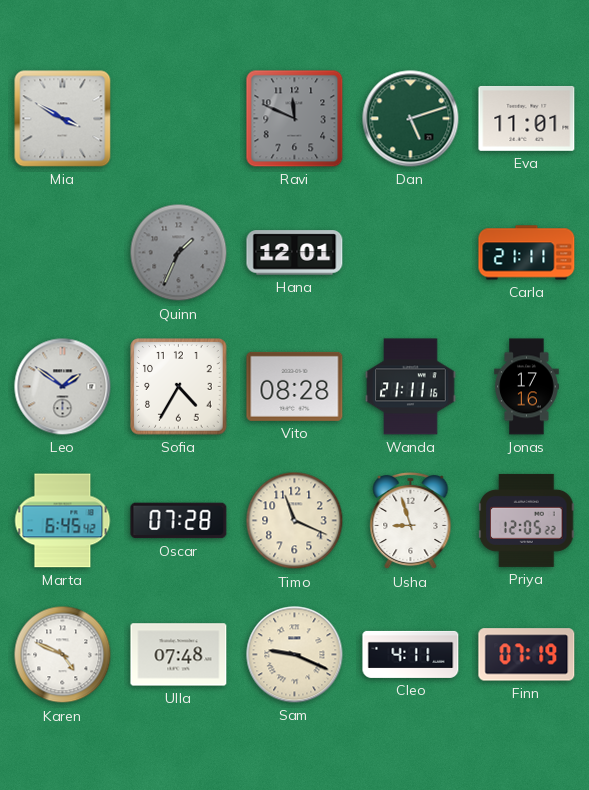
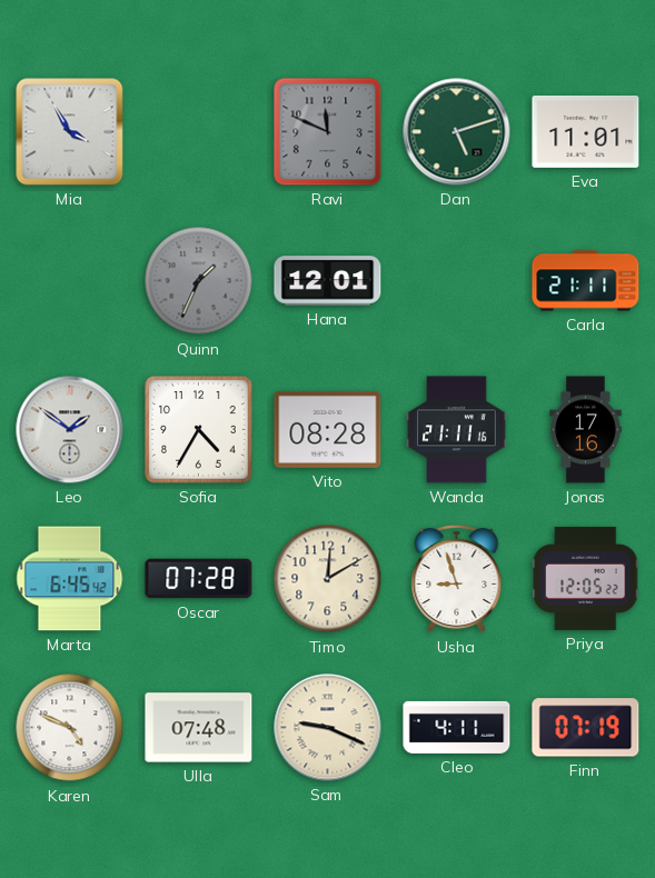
Mia: 3:50 -> 3:55
Timo: 11:19 -> 12:10
